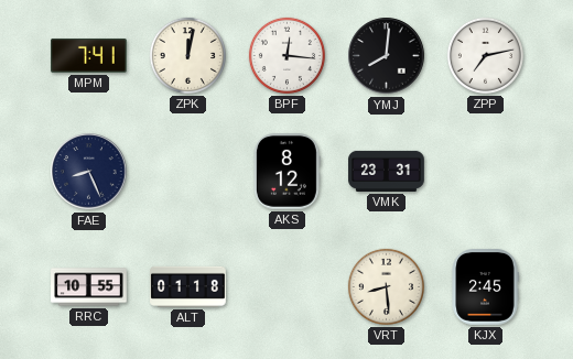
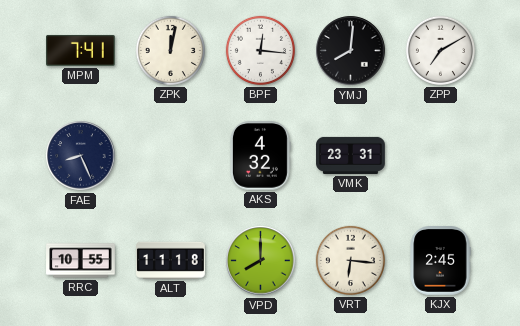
ZPP: 7:13 -> 7:10
AKS: 8:12 -> 4:32
ALT: 01:18 -> 11:18
VPD: none -> 8:00
VRT: 8:29 -> 6:16
